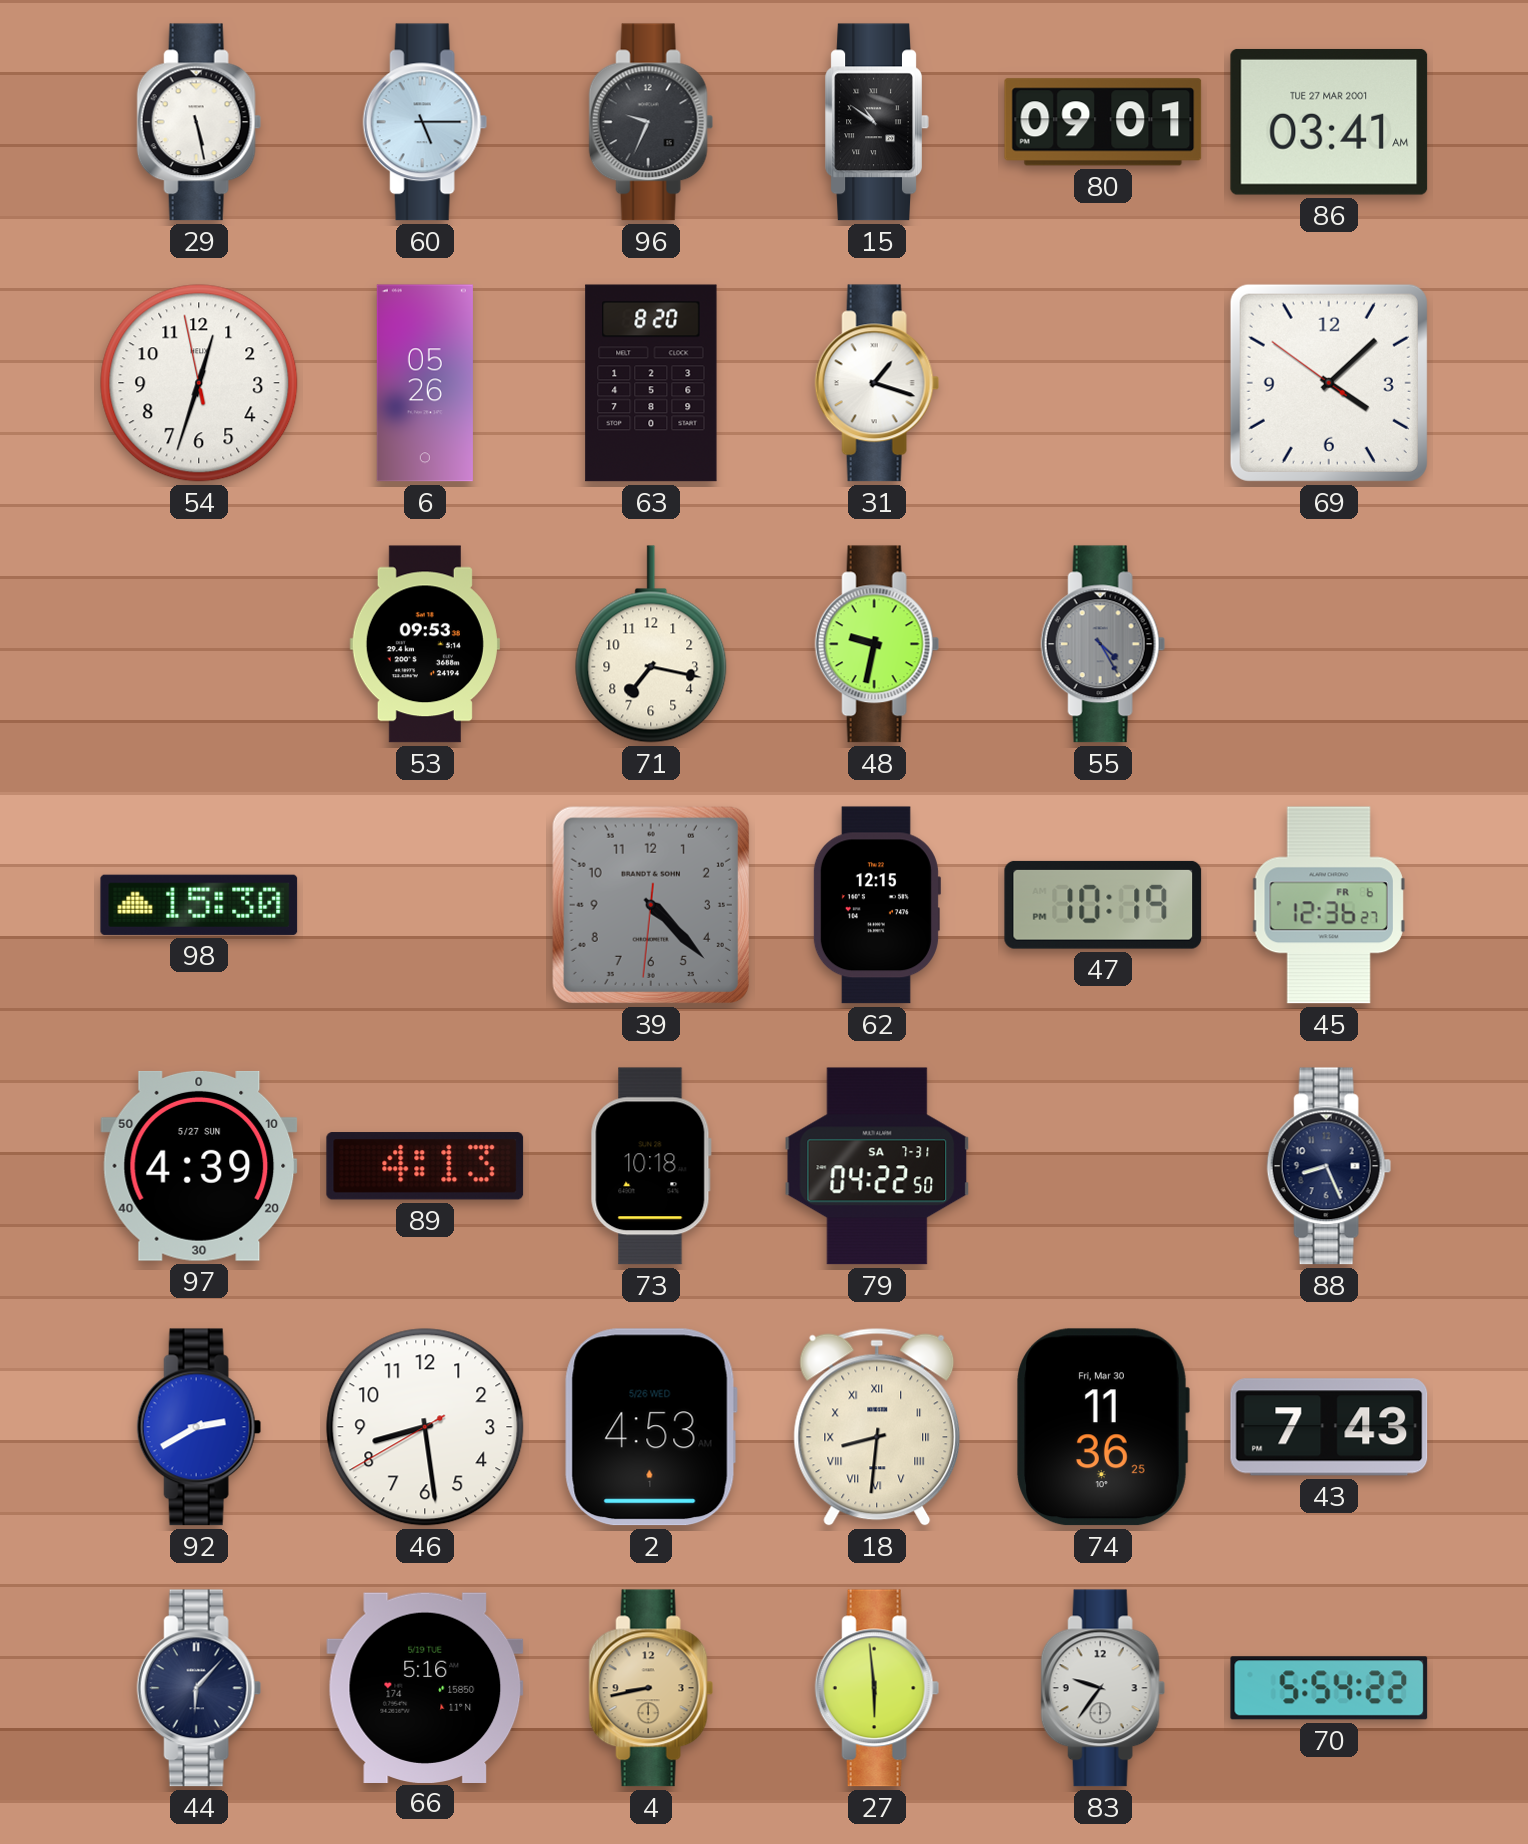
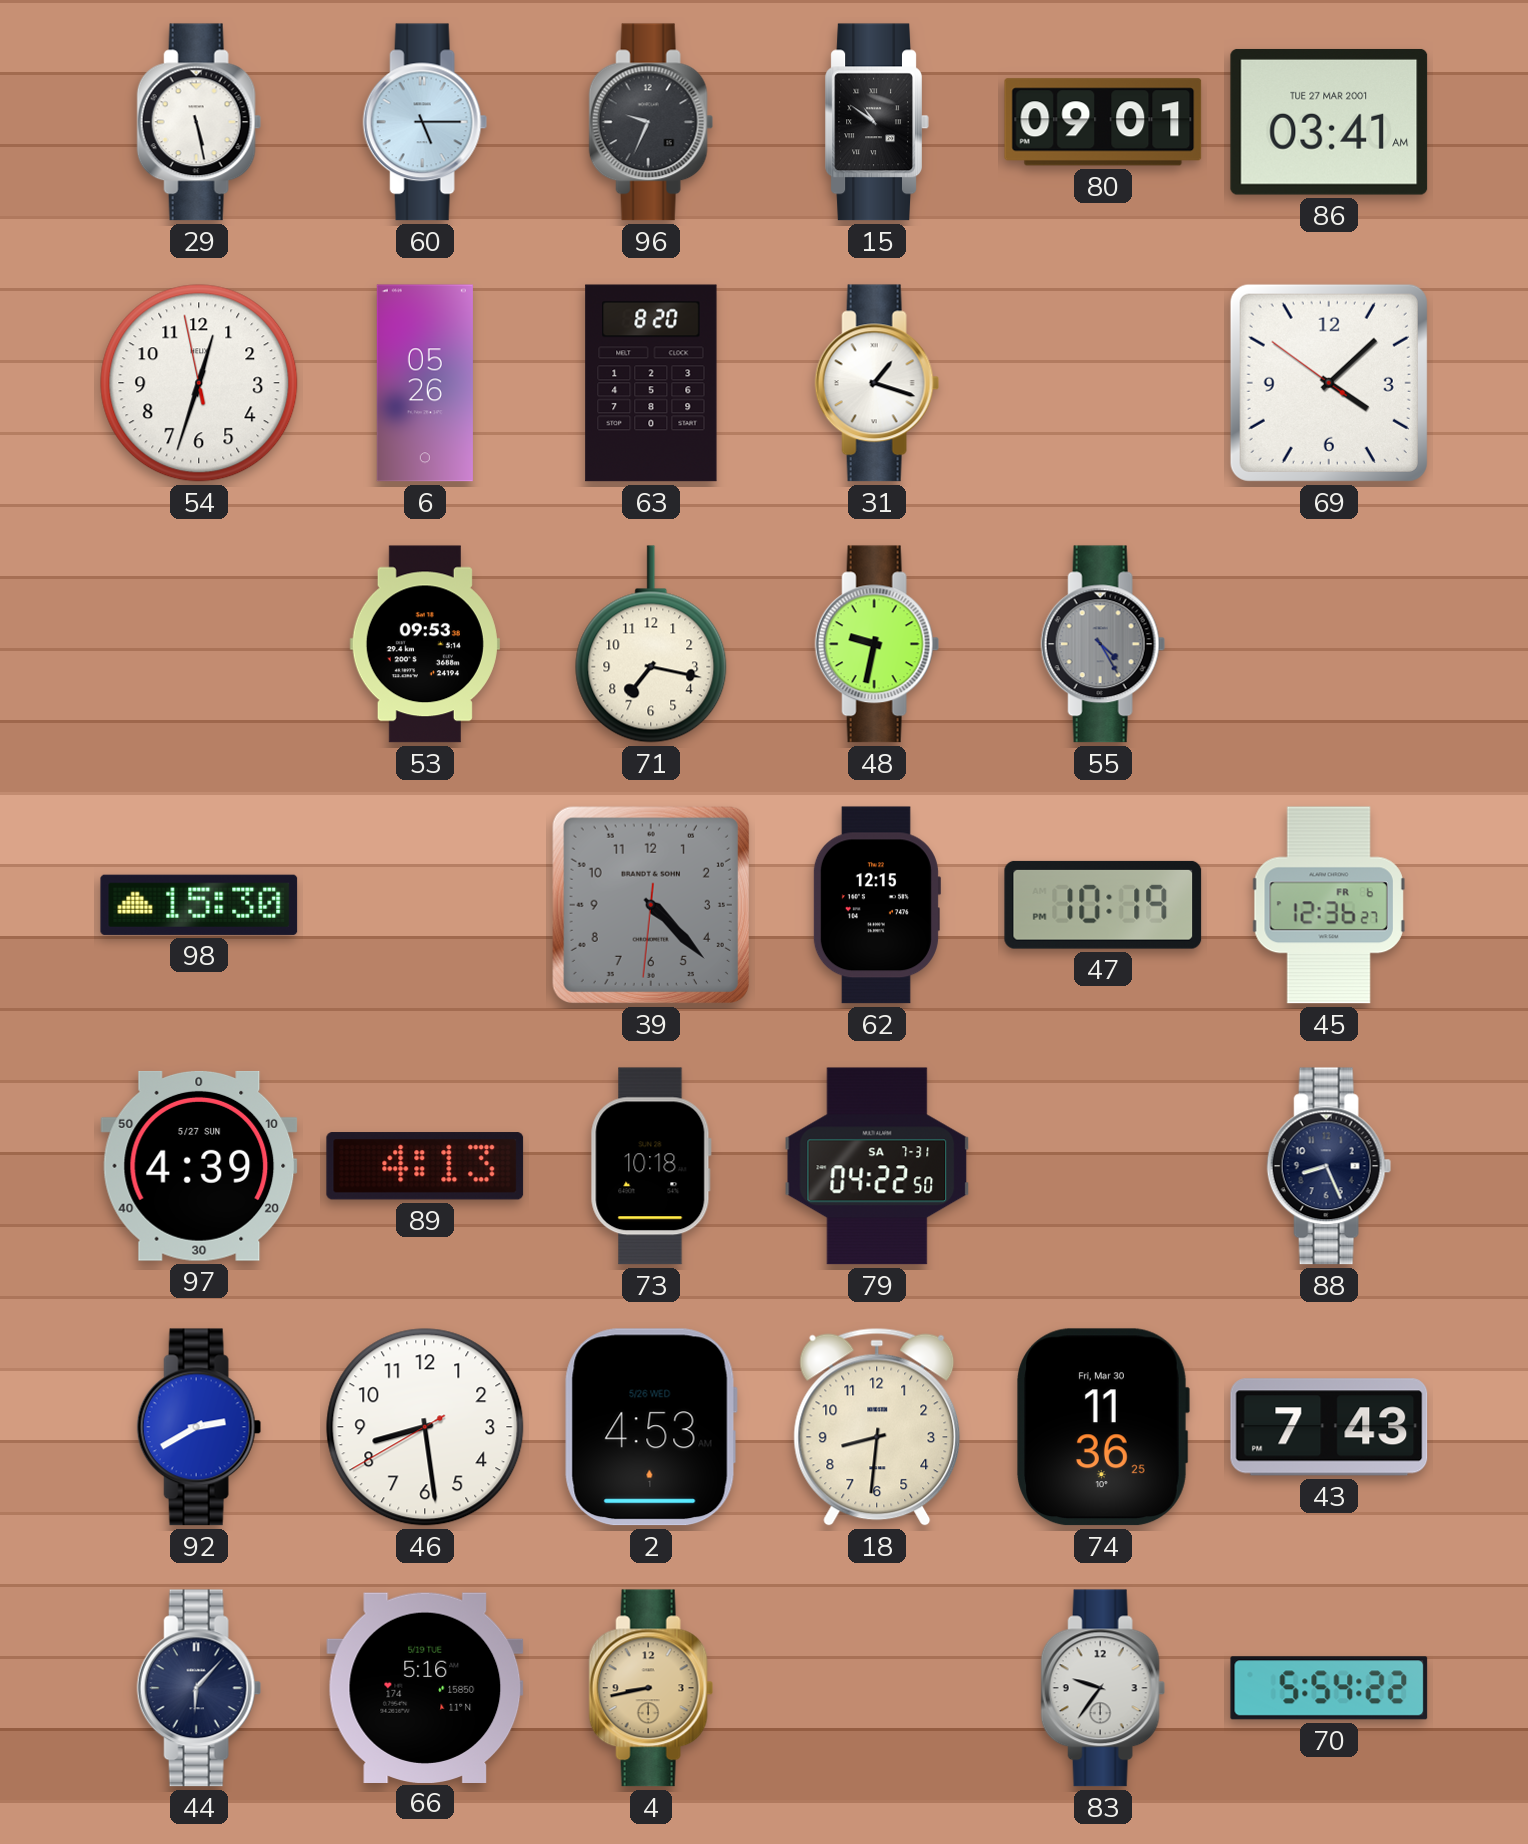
18 numerals: Roman -> Arabic
27: 5:59 -> none
